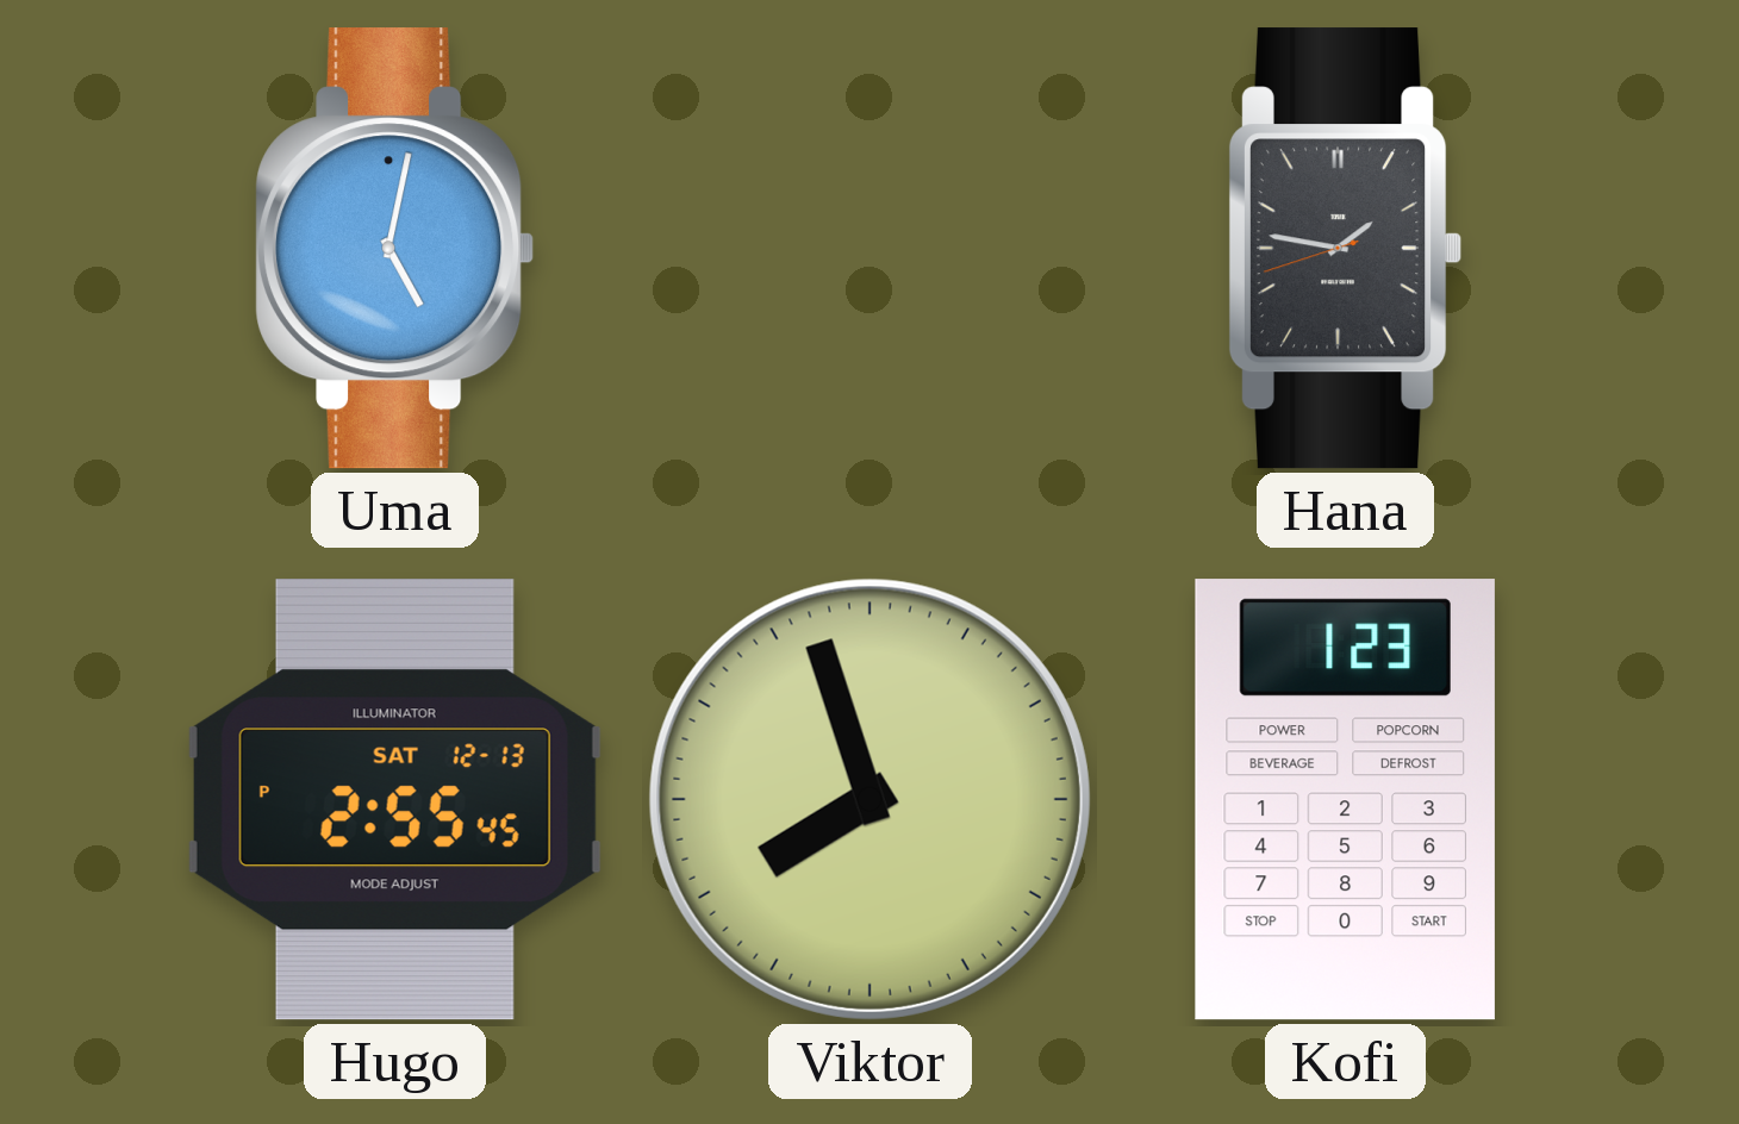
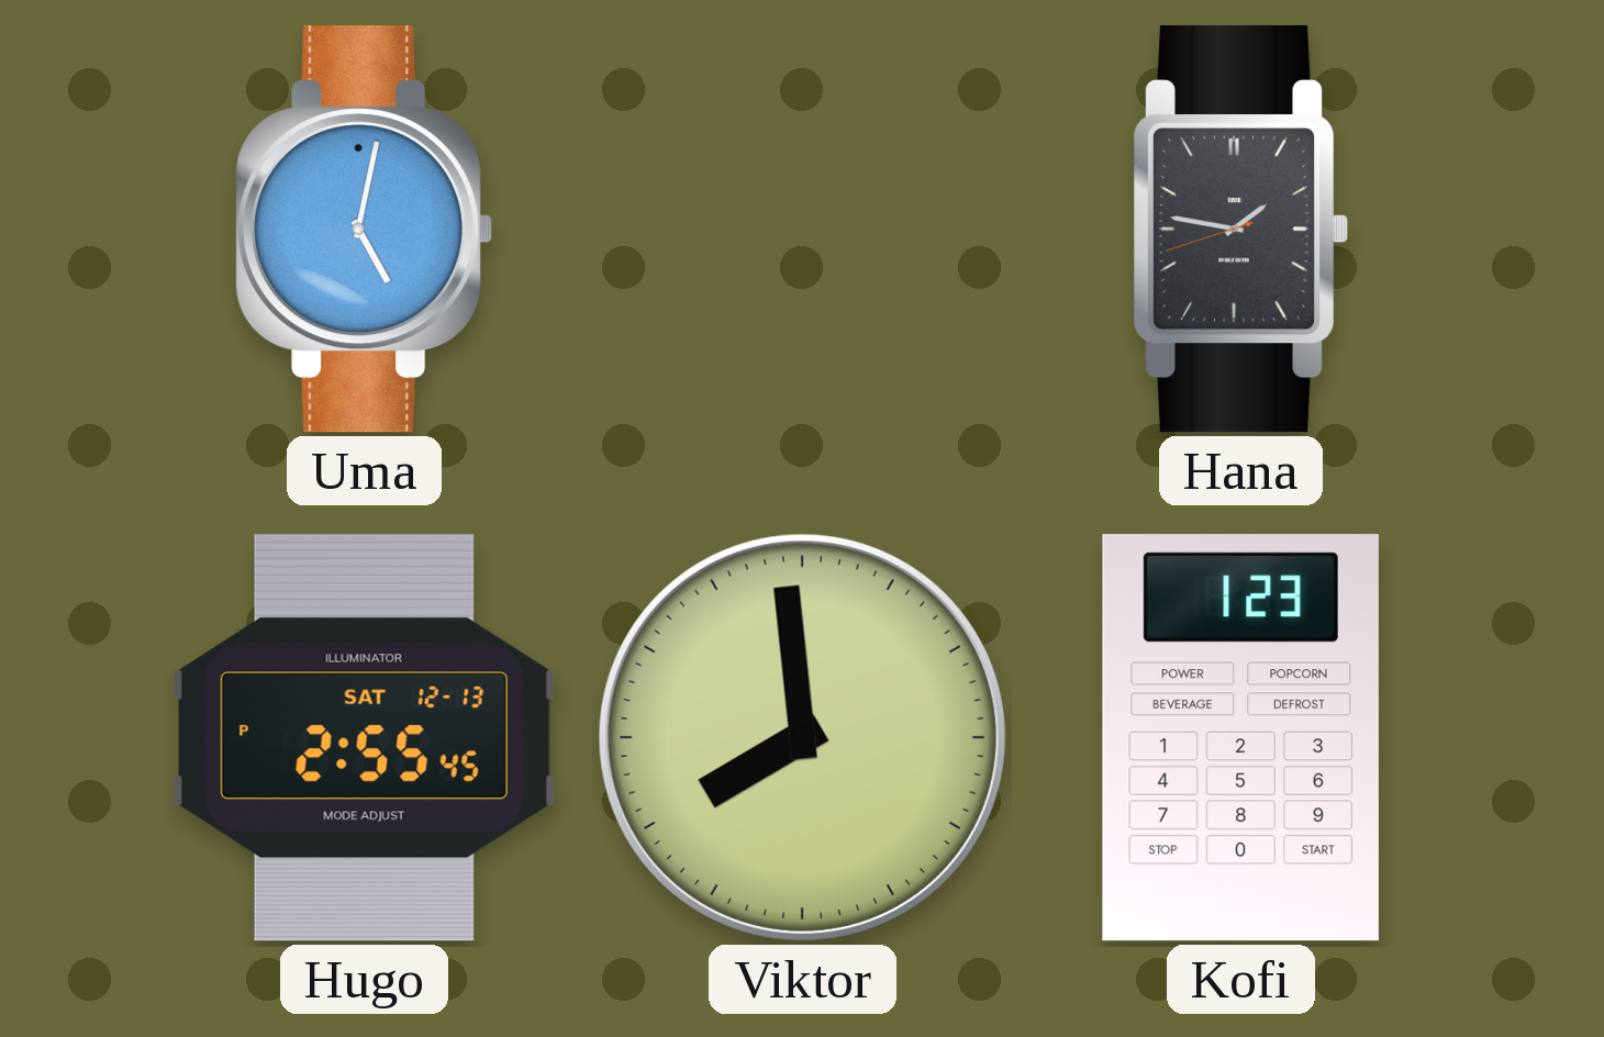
Viktor: 7:57 -> 7:59
